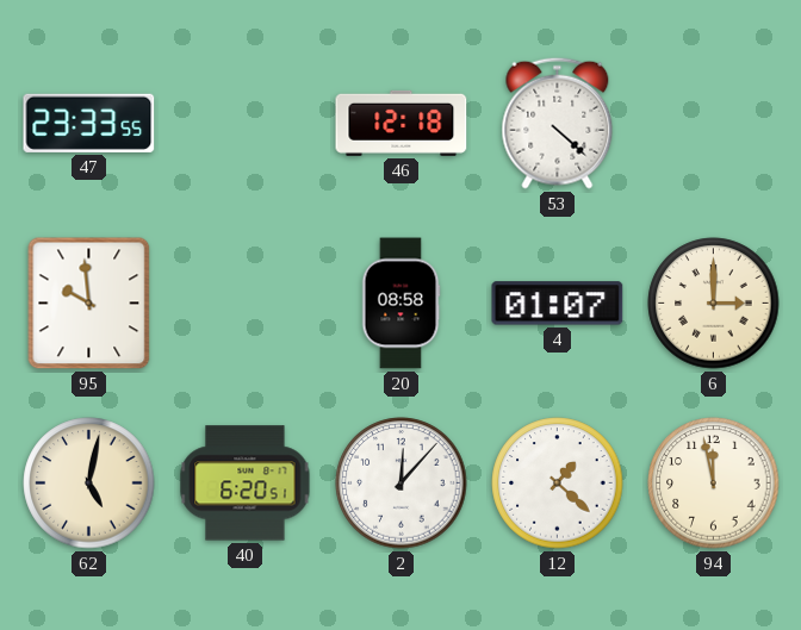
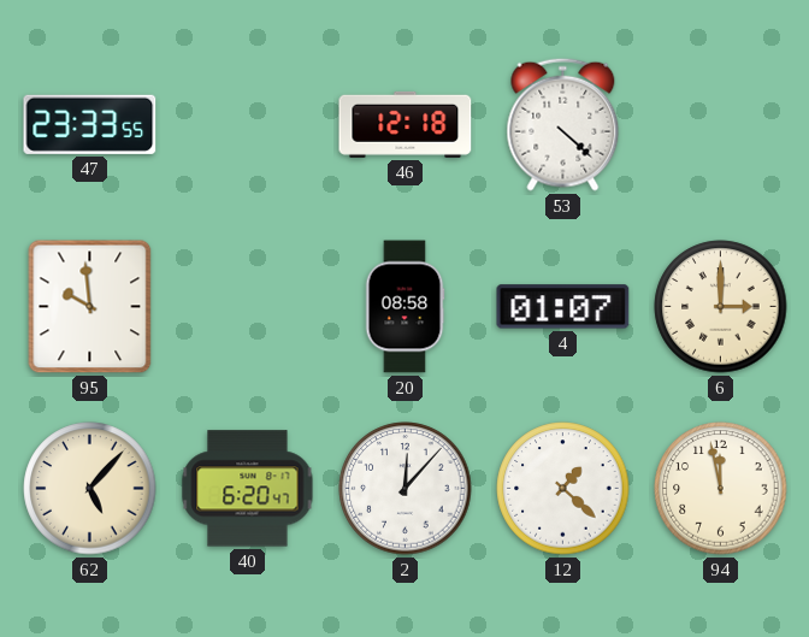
62: 5:02 -> 5:07
40: 6:20:51 -> 6:20:47
